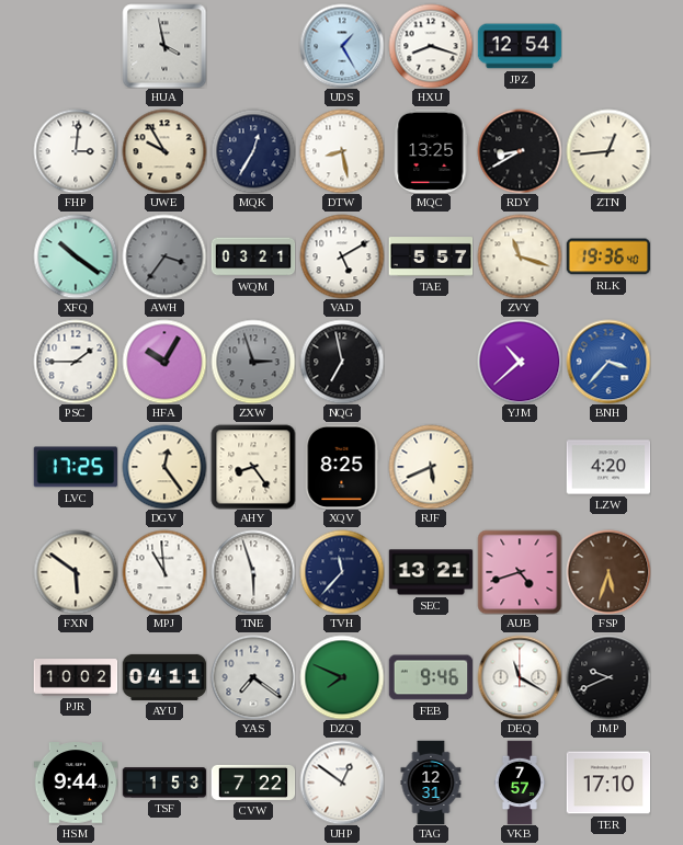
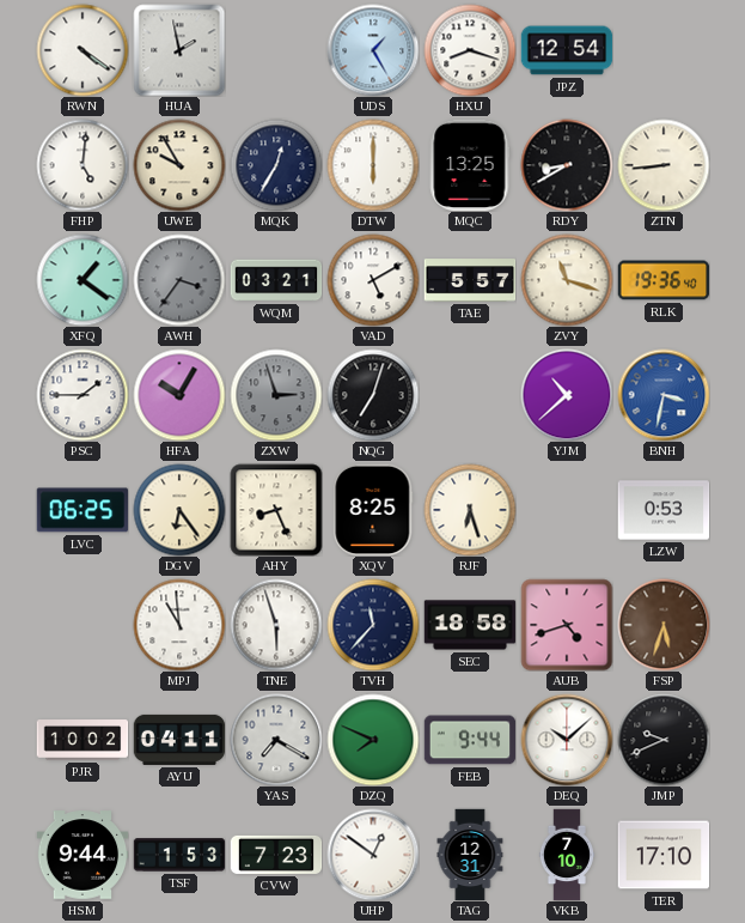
RWN: none -> 4:21
HUA: 3:58 -> 1:58
FHP: 3:01 -> 5:01
DTW: 8:28 -> 6:00
ZTN: 12:44 -> 8:44
XFQ: 10:21 -> 1:21
NQG: 6:58 -> 7:03
BNH: 3:37 -> 3:32
LVC: 17:25 -> 06:25
DGV: 12:24 -> 6:24
AHY: 8:24 -> 8:26
RJF: 5:41 -> 6:27
LZW: 4:20 -> 0:53
FXN: 5:51 -> none
SEC: 13:21 -> 18:58
YAS: 7:21 -> 7:20
FEB: 9:46 -> 9:44
DEQ: 11:20 -> 10:08
CVW: 7:22 -> 7:23
VKB: 7:57 -> 7:10
